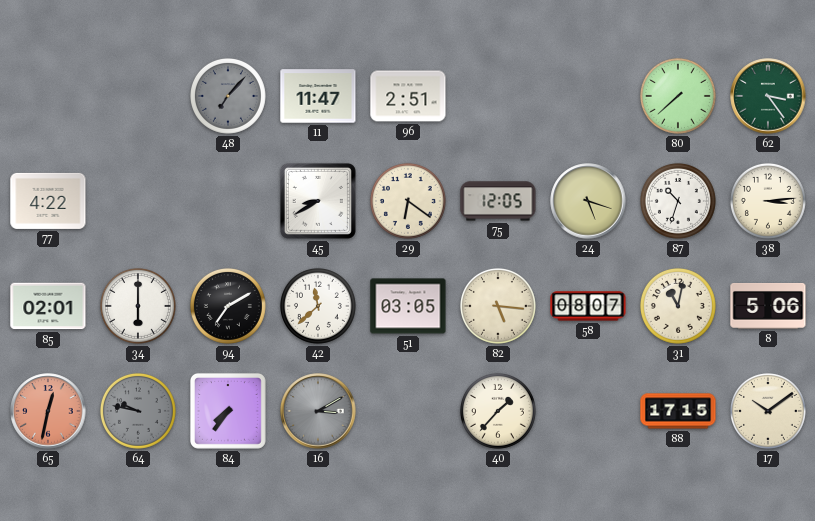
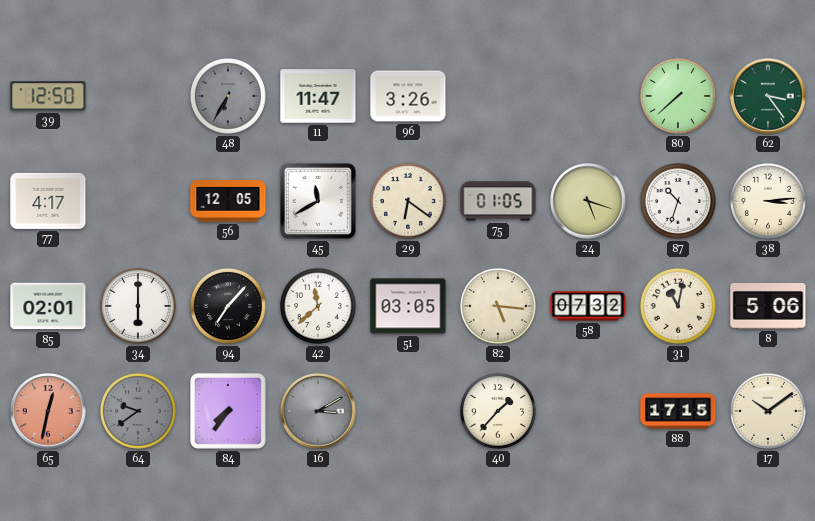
39: none -> 12:50
48: 7:07 -> 6:35
96: 2:51 -> 3:26
77: 4:22 -> 4:17
56: none -> 12:05
45: 8:40 -> 11:40
75: 12:05 -> 01:05
94: 7:10 -> 7:07
58: 08:07 -> 07:32
64: 9:47 -> 9:39
